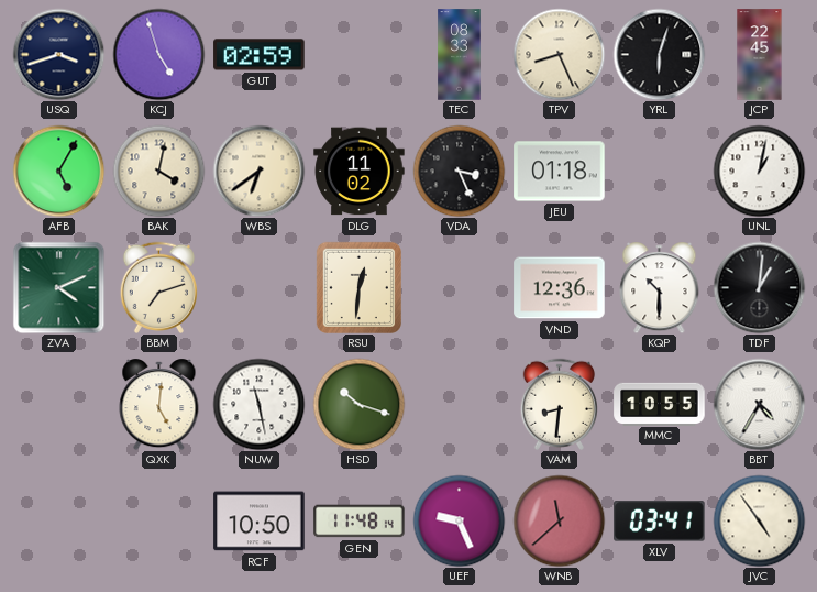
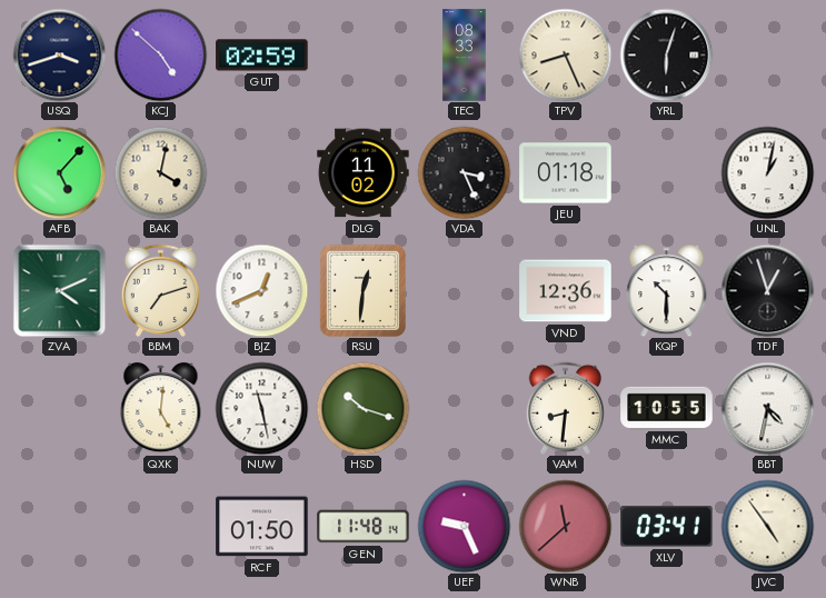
KCJ: 4:57 -> 4:52
JCP: 22:45 -> none
AFB: 5:05 -> 5:07
WBS: 6:39 -> none
BJZ: none -> 12:41
TDF: 1:01 -> 12:57
BBT: 4:35 -> 4:32
RCF: 10:50 -> 01:50
